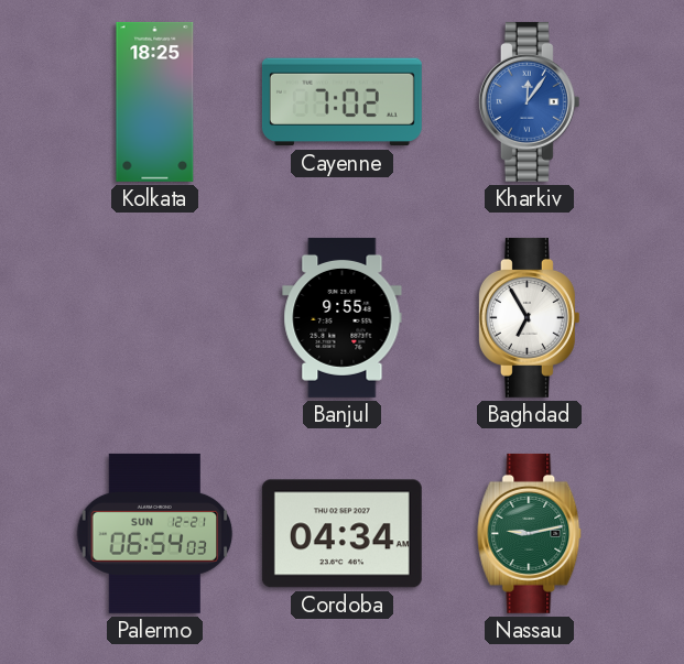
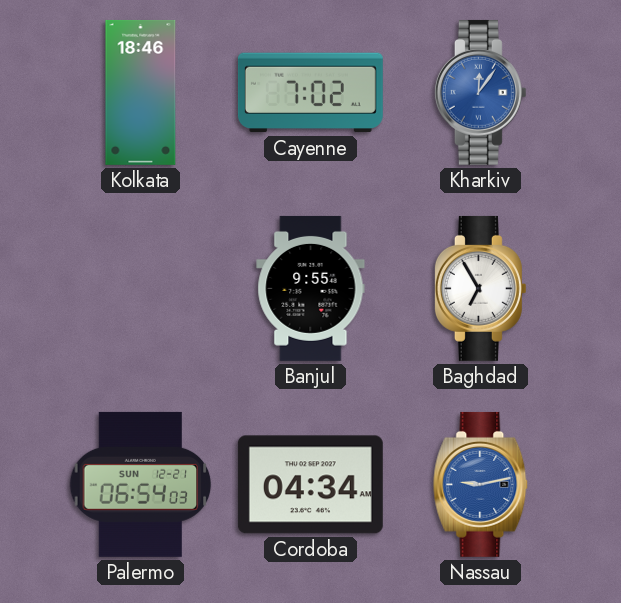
Kolkata: 18:25 -> 18:46
Nassau dial: green -> blue
